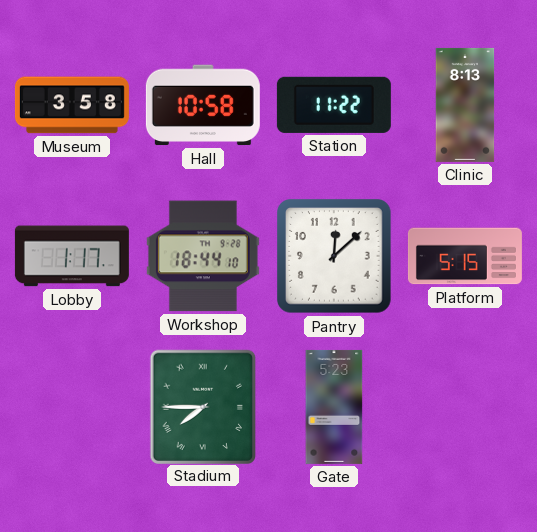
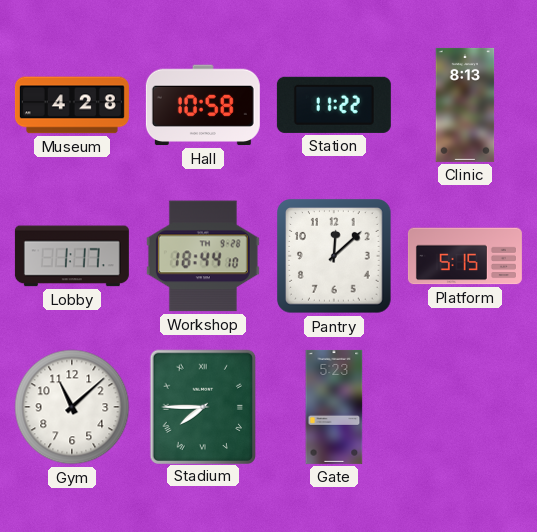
Museum: 3:58 -> 4:28
Gym: none -> 11:08
